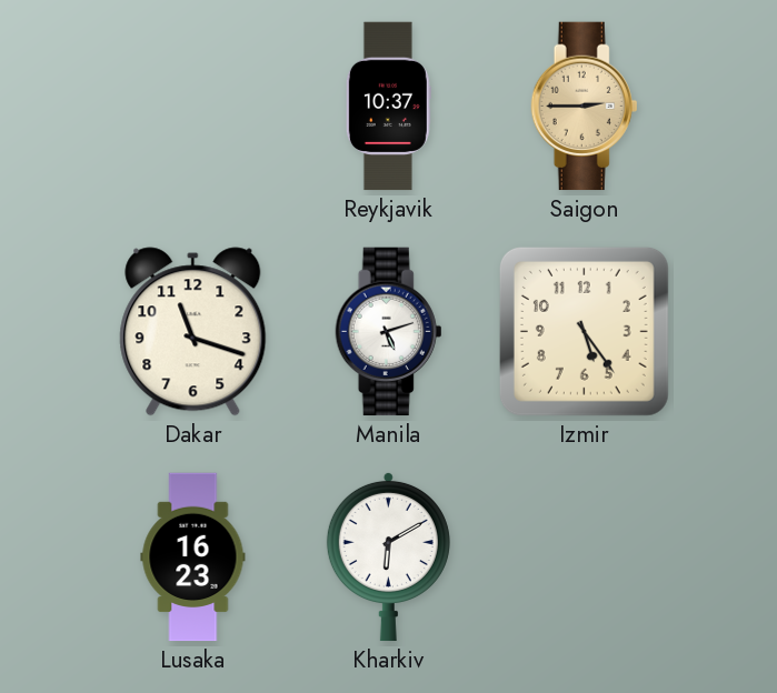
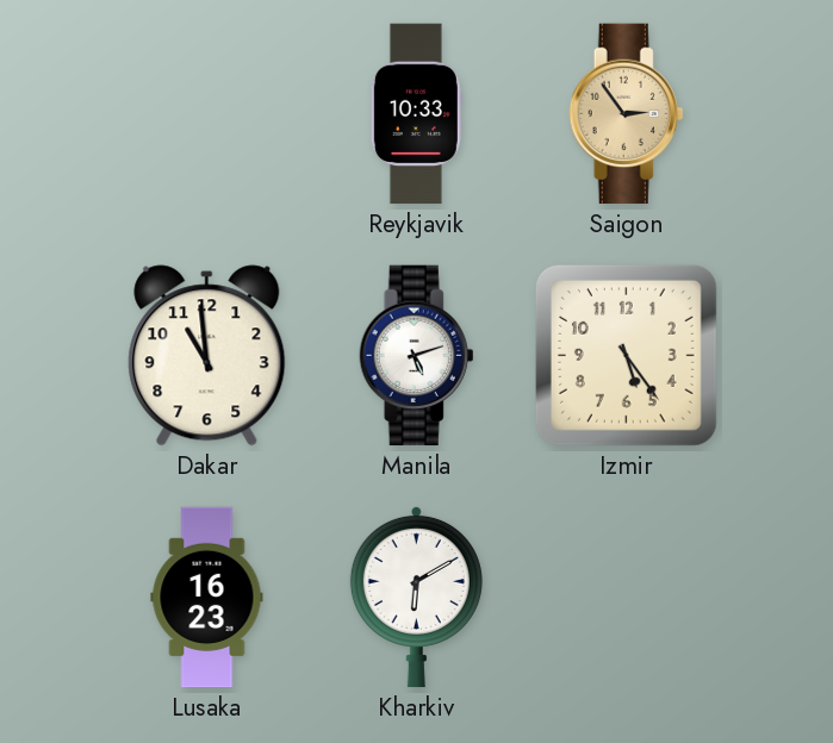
Reykjavik: 10:37 -> 10:33
Saigon: 2:45 -> 2:54
Dakar: 11:18 -> 10:59
